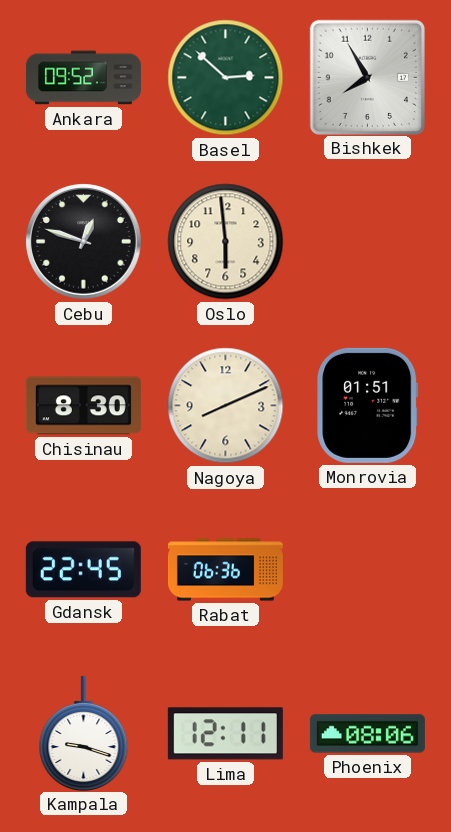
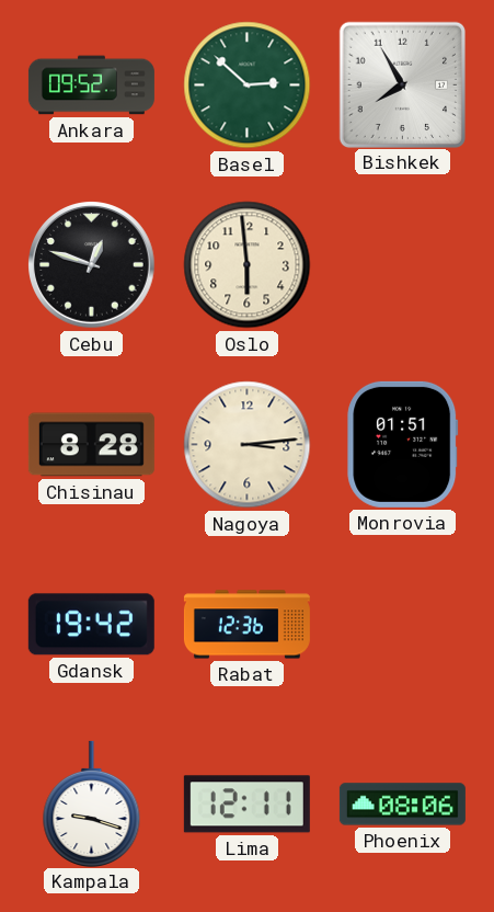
Chisinau: 8:30 -> 8:28
Nagoya: 8:11 -> 3:14
Gdansk: 22:45 -> 19:42
Rabat: 06:36 -> 12:36
